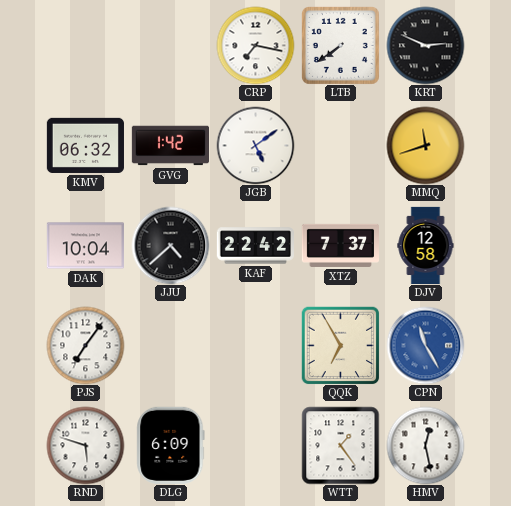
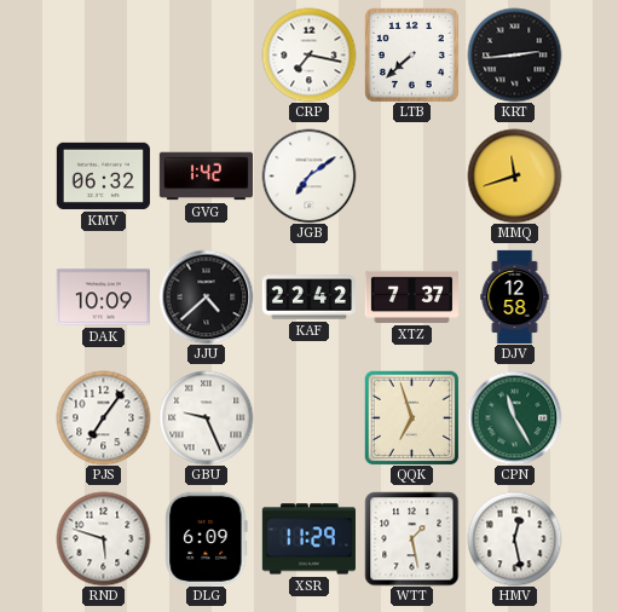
LTB: 7:39 -> 7:38
KRT: 2:49 -> 2:44
JGB: 5:09 -> 7:09
DAK: 10:04 -> 10:09
GBU: none -> 9:26
QQK: 6:55 -> 6:57
CPN dial: blue -> green
XSR: none -> 11:29
WTT: 1:24 -> 1:28
